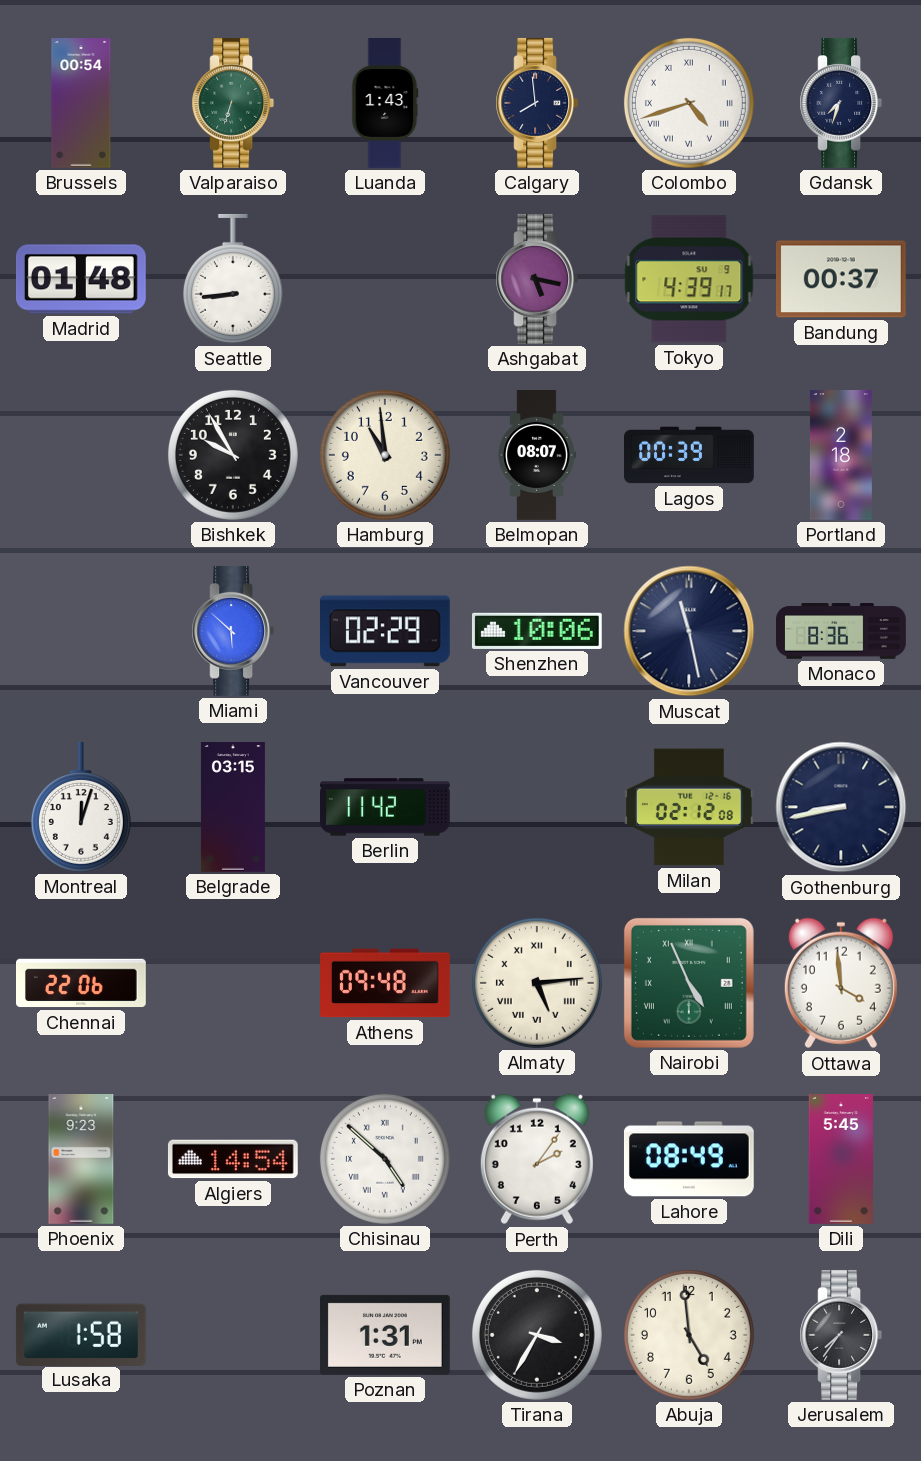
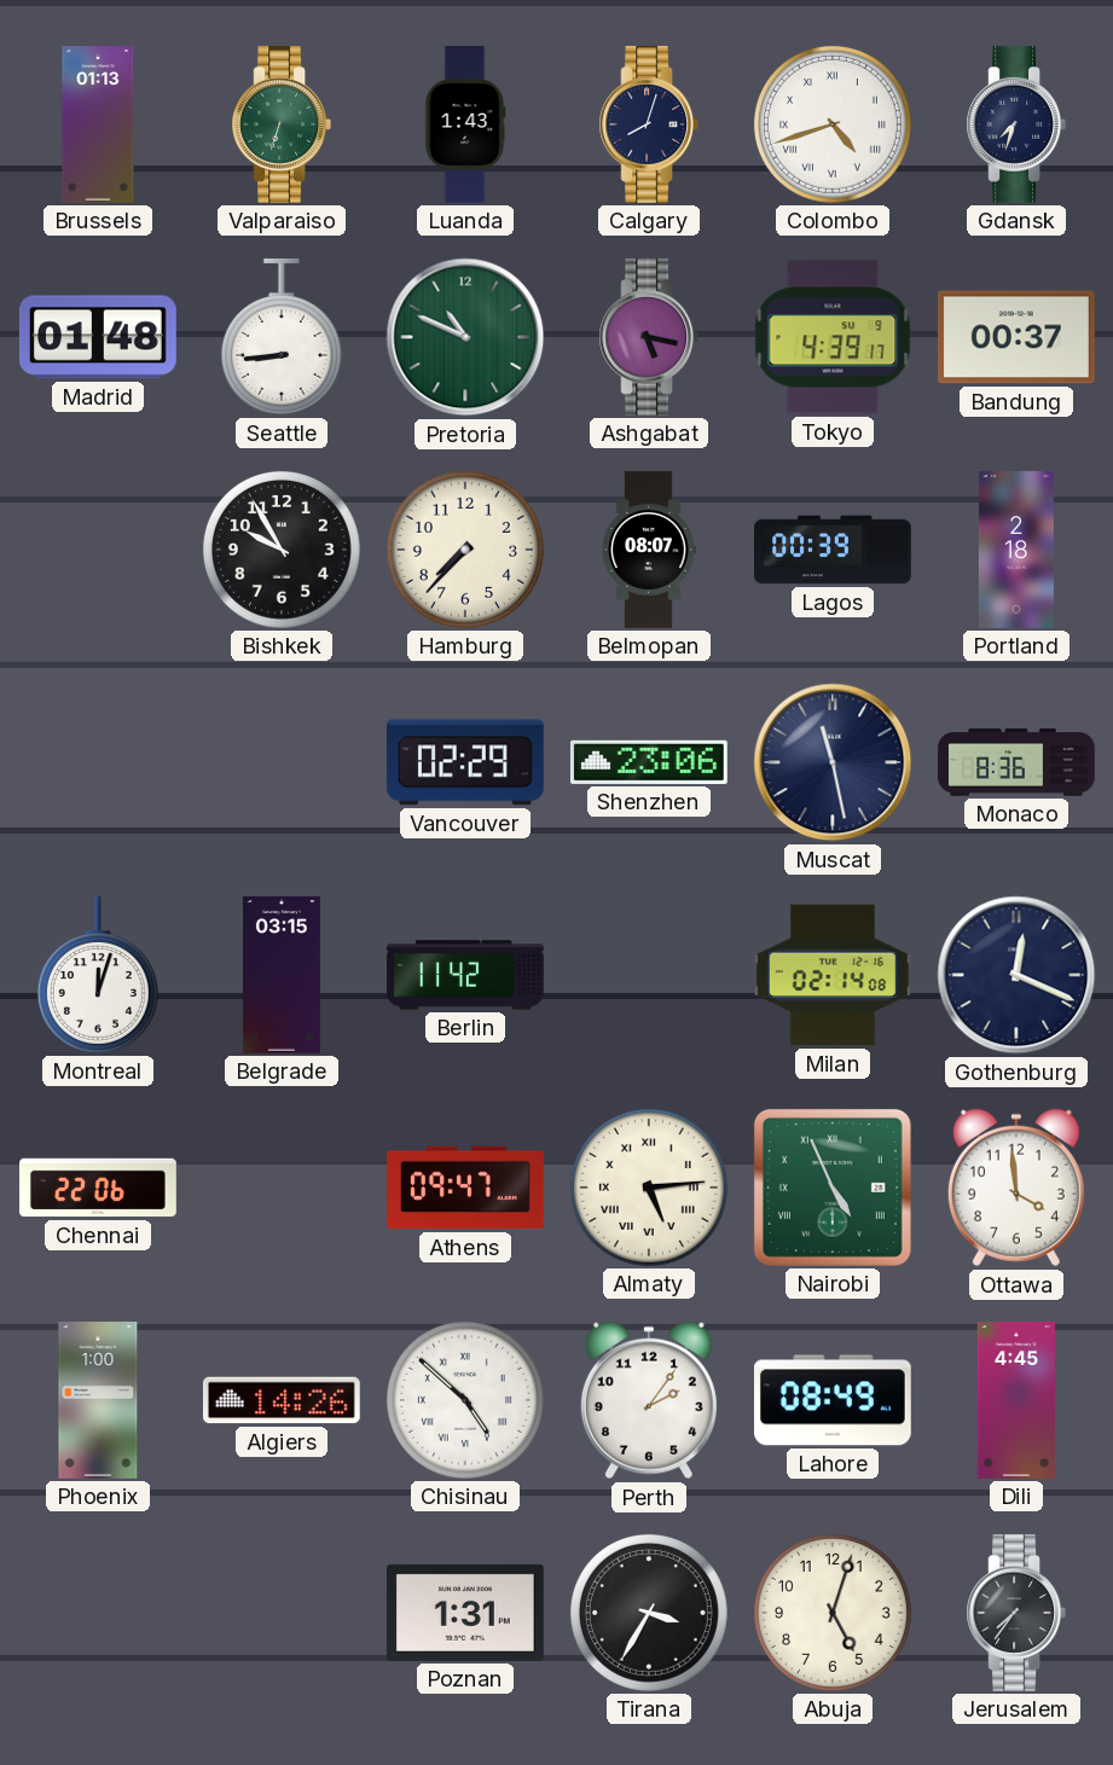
Brussels: 00:54 -> 01:13
Calgary: 7:59 -> 8:03
Pretoria: none -> 10:49
Hamburg: 10:59 -> 7:37
Miami: 5:52 -> none
Shenzhen: 10:06 -> 23:06
Milan: 02:12 -> 02:14
Gothenburg: 8:43 -> 12:19
Athens: 09:48 -> 09:47
Phoenix: 9:23 -> 1:00
Algiers: 14:54 -> 14:26
Dili: 5:45 -> 4:45
Lusaka: 1:58 -> none
Abuja: 4:59 -> 5:03
